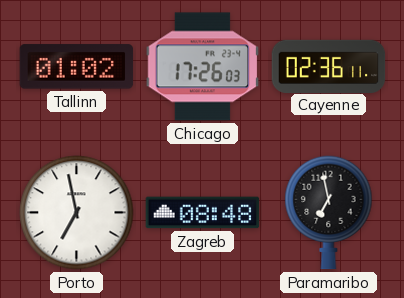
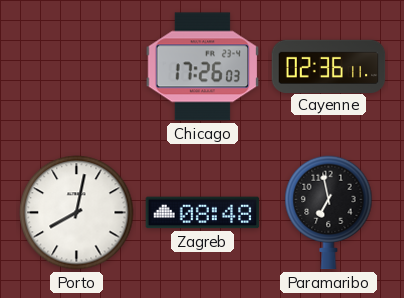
Tallinn: 01:02 -> none
Porto: 6:58 -> 8:02
